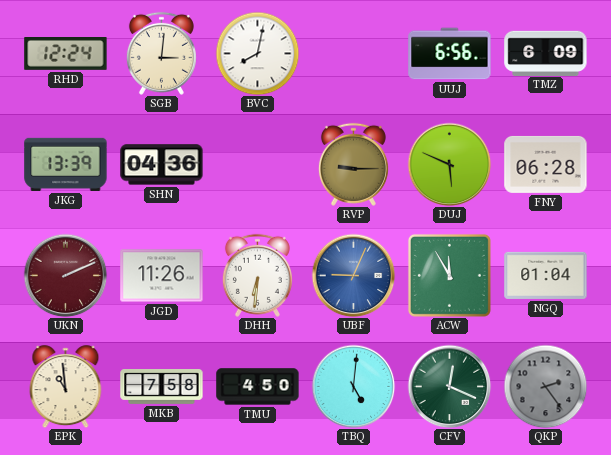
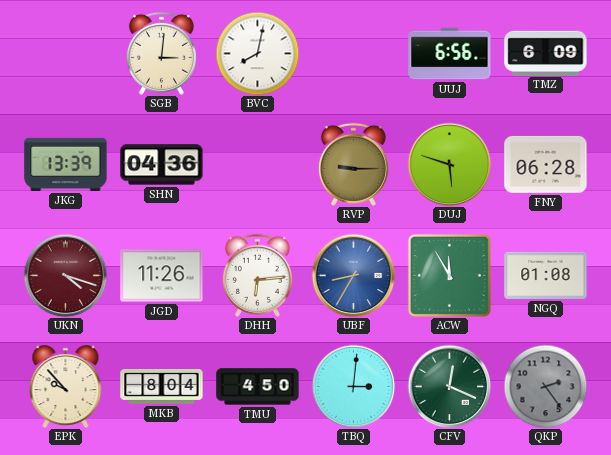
RHD: 12:24 -> none
DUJ: 5:49 -> 5:48
UKN: 2:11 -> 4:18
DHH: 6:31 -> 6:14
UBF: 9:04 -> 8:35
NGQ: 01:04 -> 01:08
EPK: 10:59 -> 9:53
MKB: 7:58 -> 8:04
TBQ: 5:01 -> 3:01
